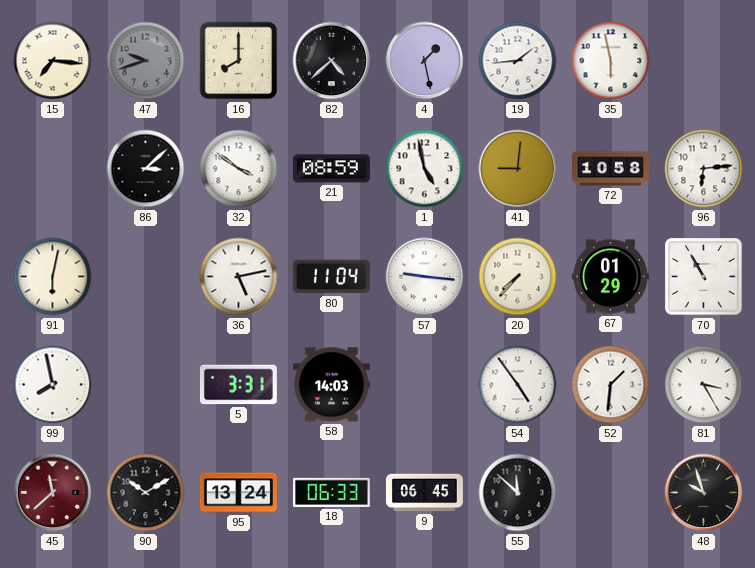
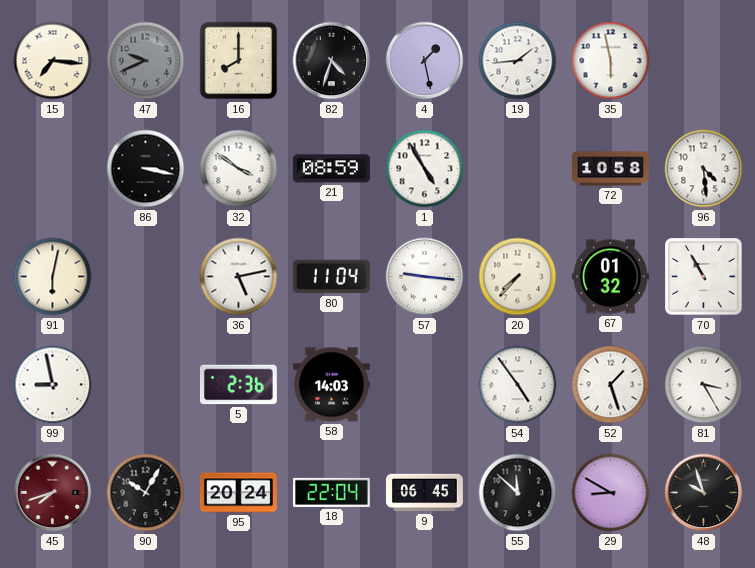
47: 9:42 -> 9:41
82: 4:38 -> 4:33
86: 3:08 -> 3:17
1: 4:58 -> 4:55
41: 9:01 -> none
96: 6:14 -> 4:29
67: 01:29 -> 01:32
99: 7:58 -> 8:58
5: 3:31 -> 2:36
52: 1:31 -> 1:27
45: 11:38 -> 7:42
90: 10:10 -> 10:05
95: 13:24 -> 20:24
18: 06:33 -> 22:04
29: none -> 8:50
